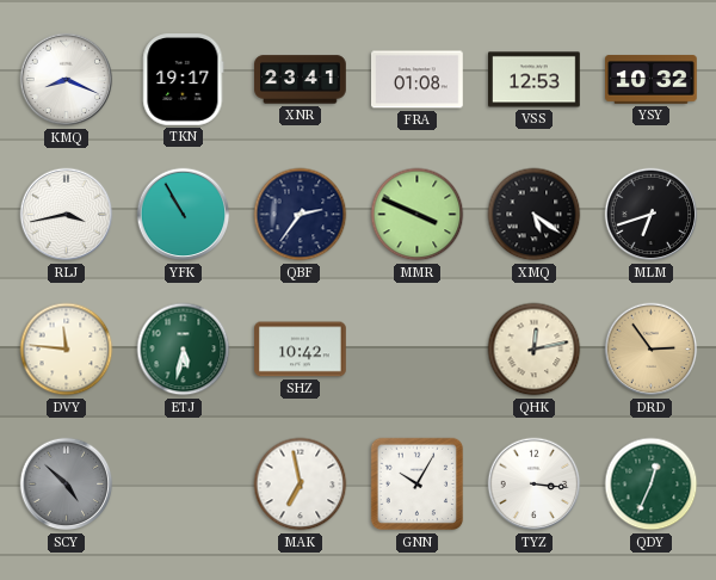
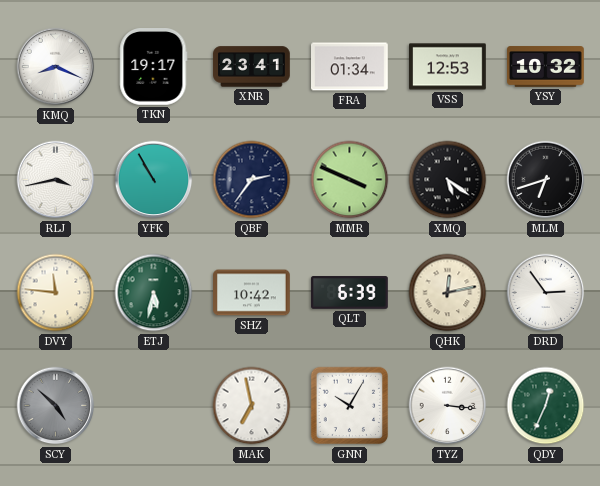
FRA: 01:08 -> 01:34
QLT: none -> 6:39
DRD dial: champagne -> white
